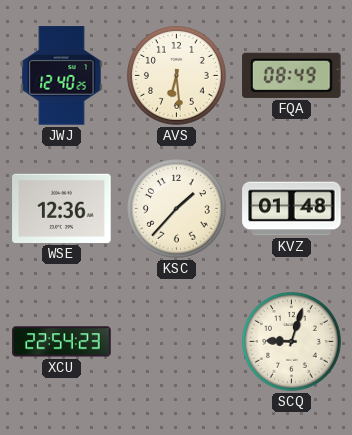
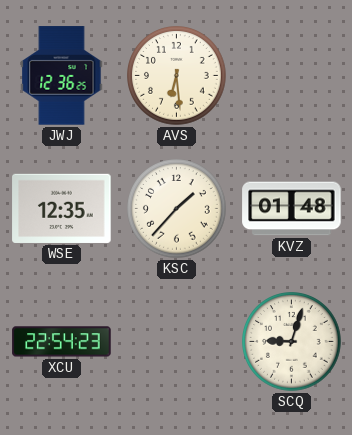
JWJ: 12:40 -> 12:36
FQA: 08:49 -> none
WSE: 12:36 -> 12:35
